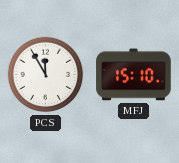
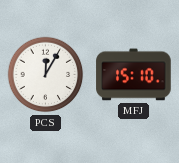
PCS: 11:55 -> 12:05
